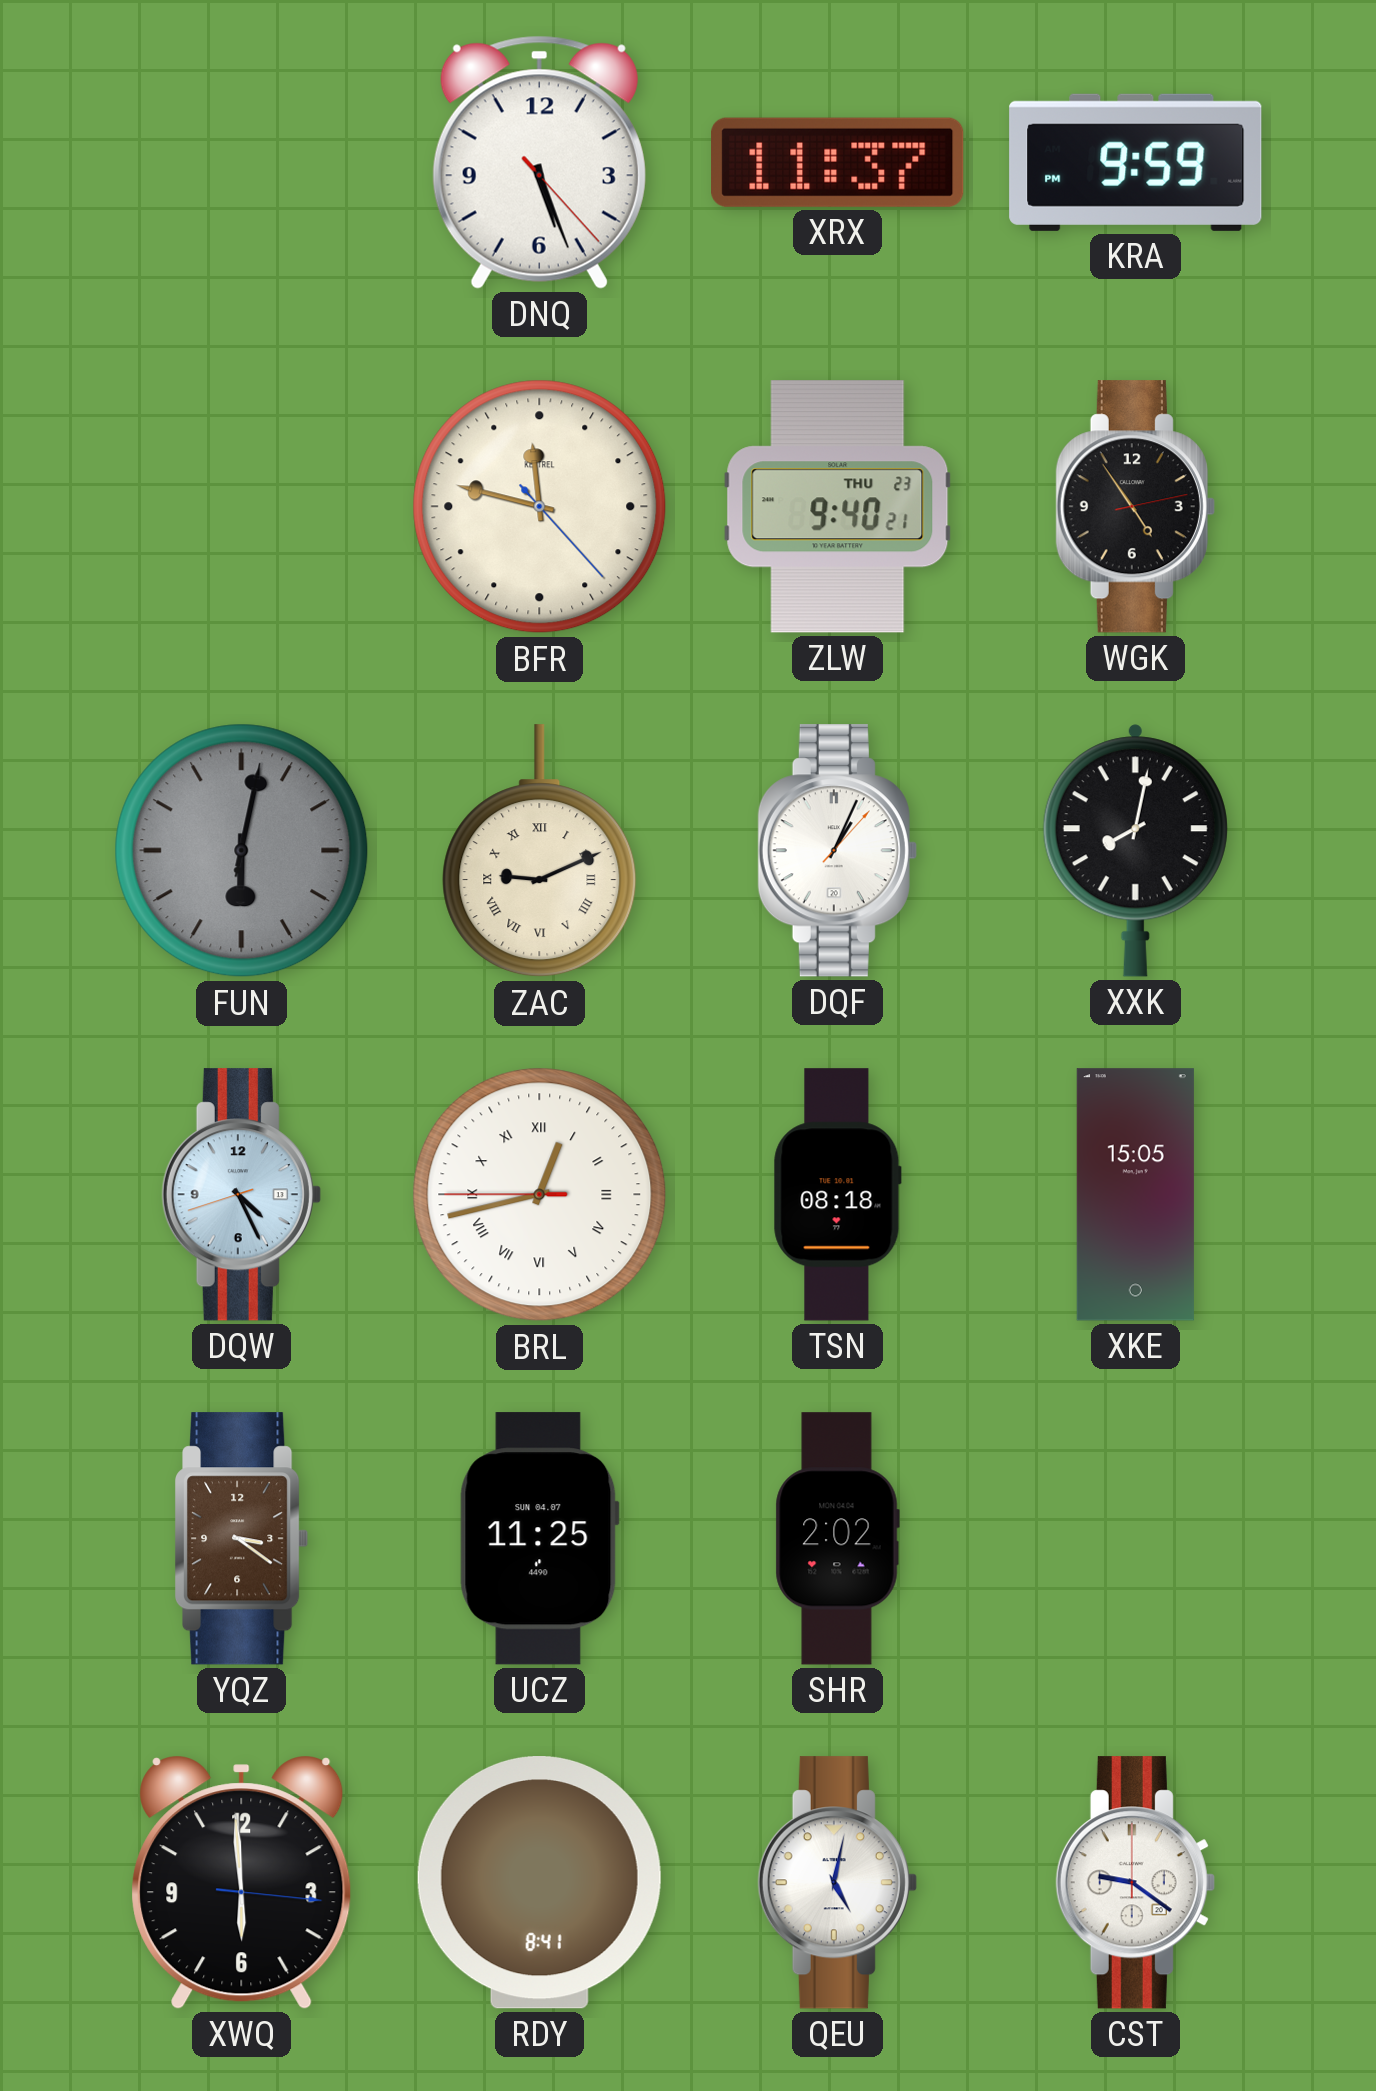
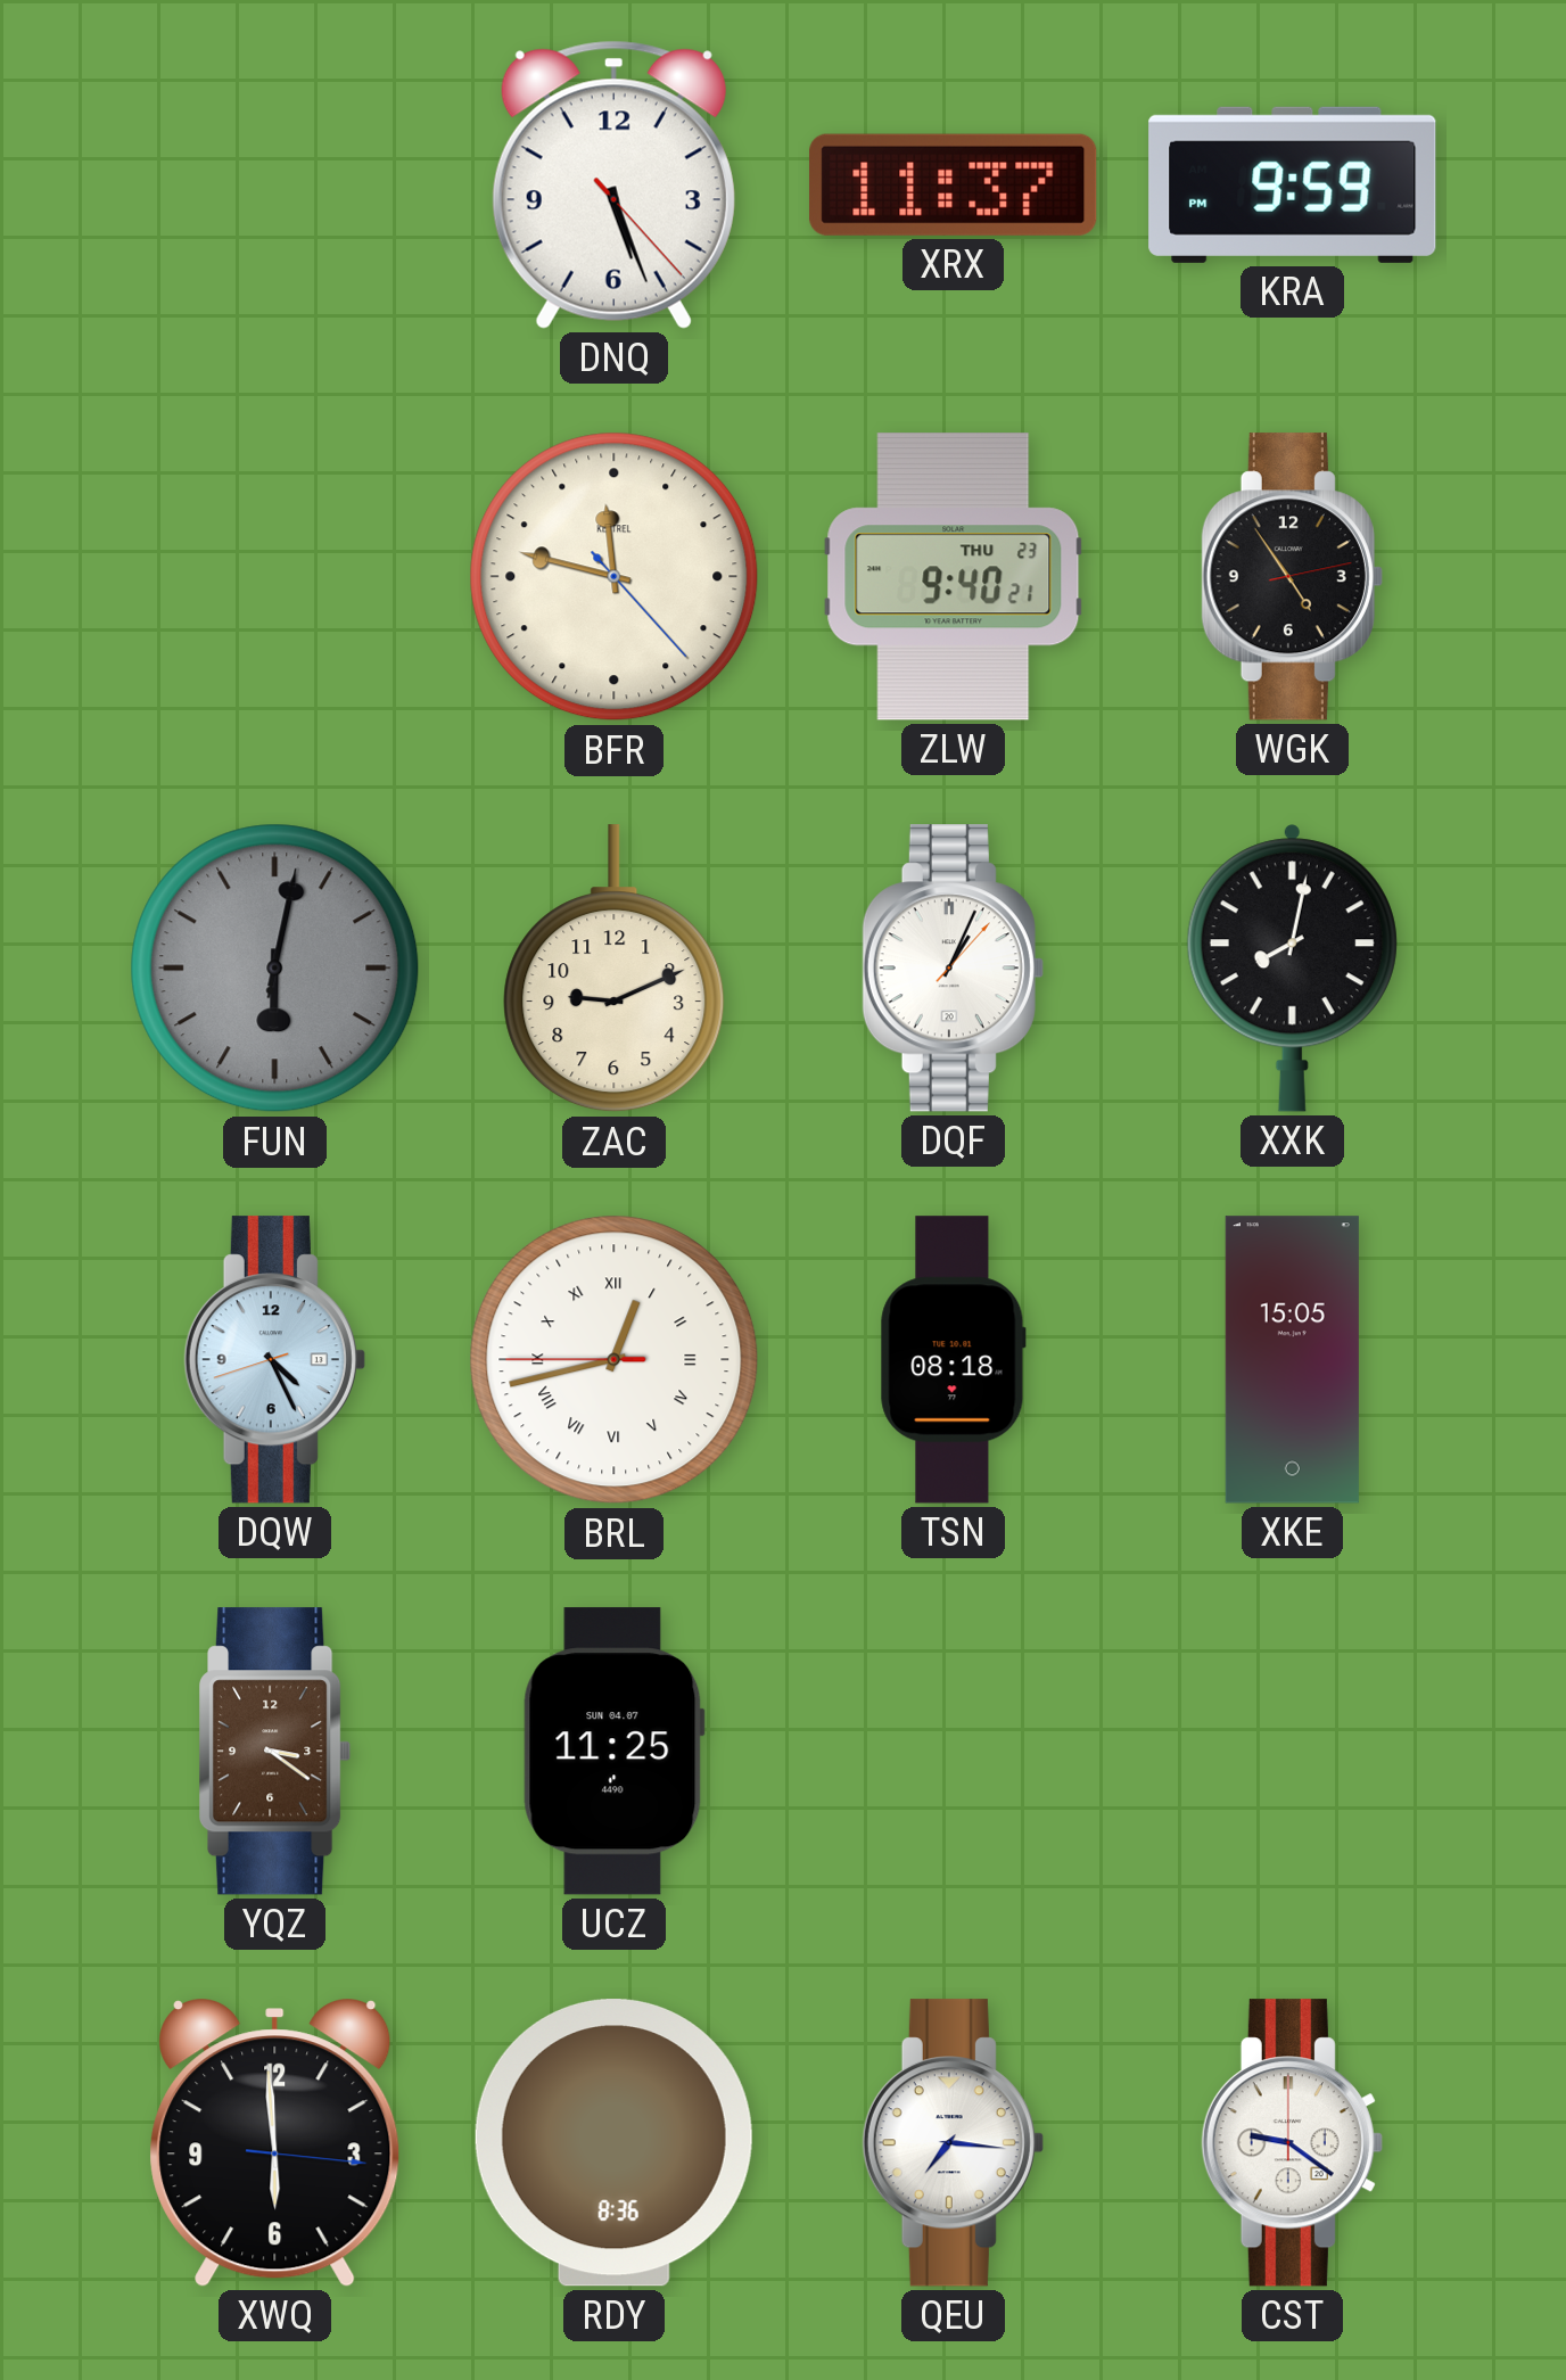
ZAC numerals: Roman -> Arabic
SHR: 2:02 -> none
RDY: 8:41 -> 8:36
QEU: 5:02 -> 7:16
